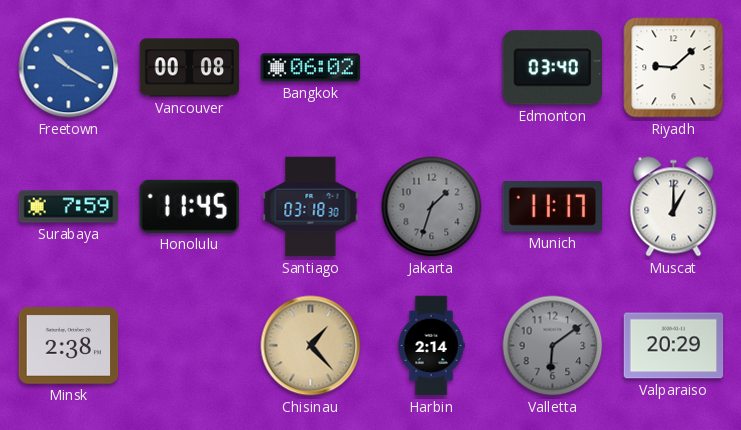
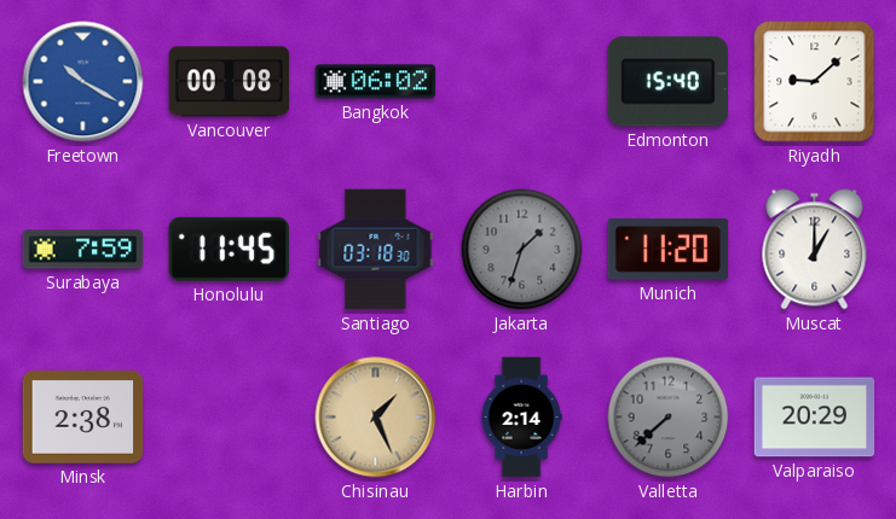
Edmonton: 03:40 -> 15:40
Munich: 11:17 -> 11:20
Chisinau: 1:23 -> 1:26
Valletta: 6:09 -> 7:38
